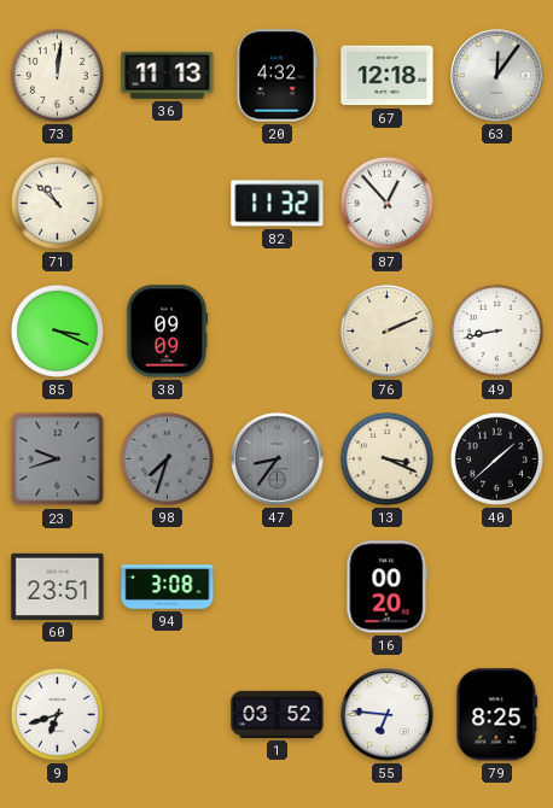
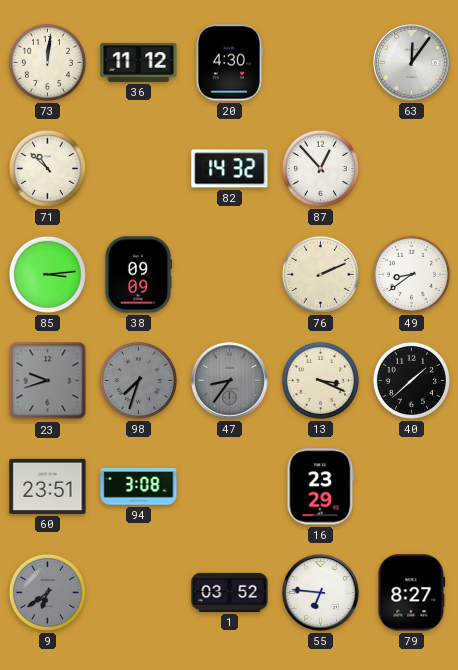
36: 11:13 -> 11:12
20: 4:32 -> 4:30
67: 12:18 -> none
82: 11:32 -> 14:32
85: 3:19 -> 3:14
49: 8:43 -> 8:39
16: 00:20 -> 23:29
9: 6:42 -> 6:39
9 dial: white -> grey
79: 8:25 -> 8:27
